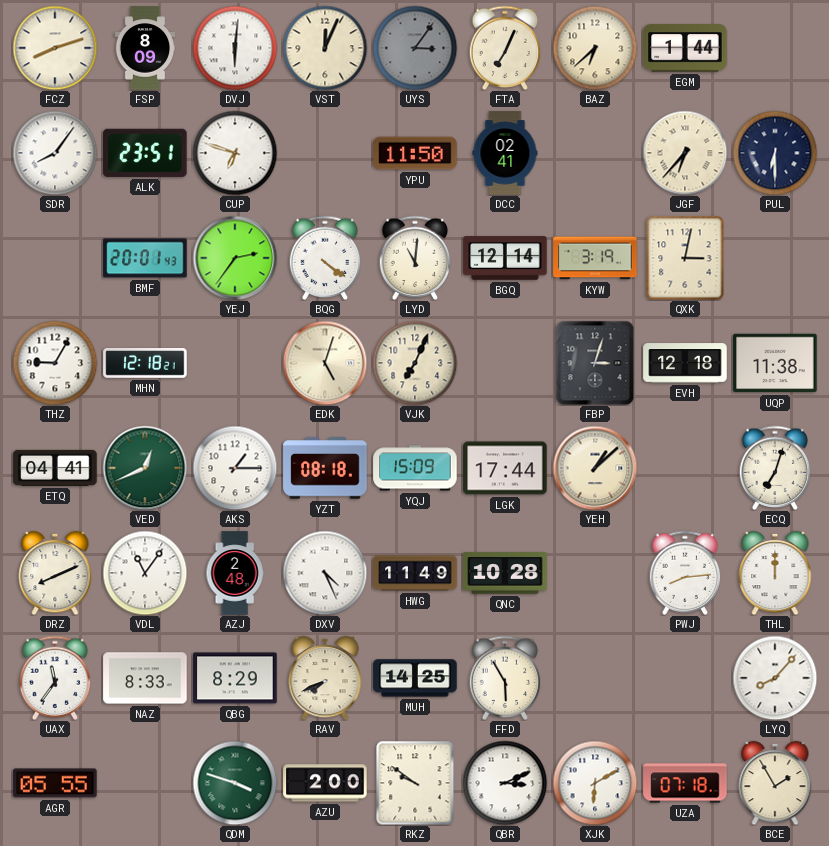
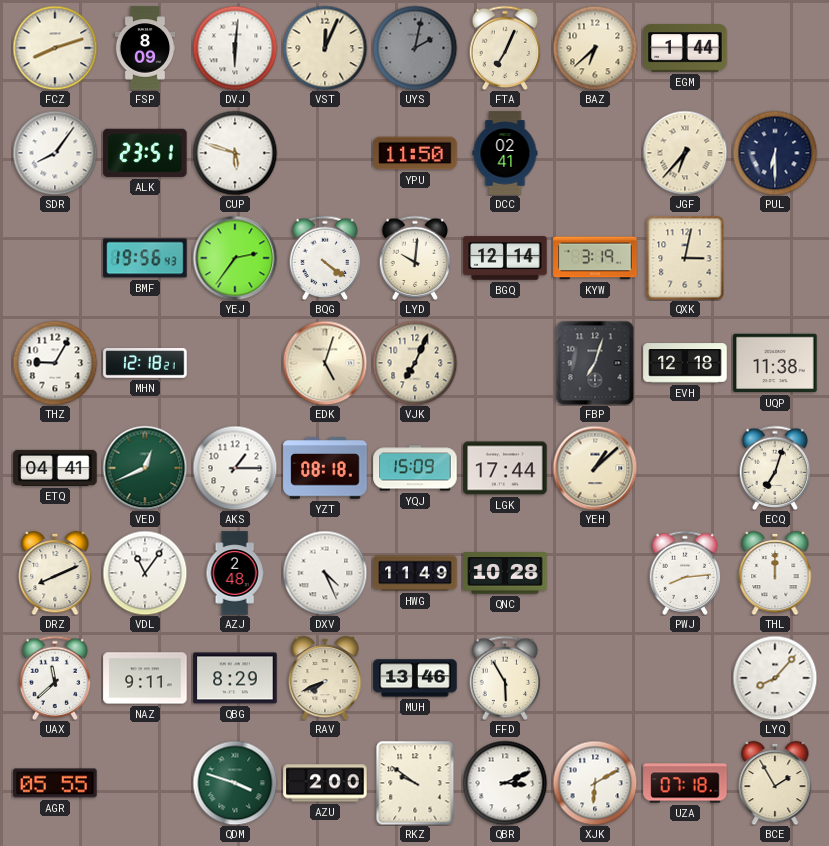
UYS: 3:06 -> 2:02
CUP: 6:48 -> 5:48
BMF: 20:01 -> 19:56
LYD: 11:01 -> 10:01
FBP: 3:03 -> 7:03
UAX: 11:36 -> 11:38
NAZ: 8:33 -> 9:11
MUH: 14:25 -> 13:46
